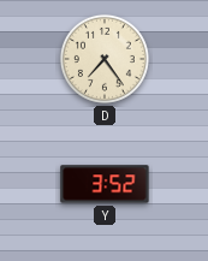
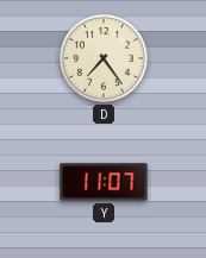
Y: 3:52 -> 11:07
